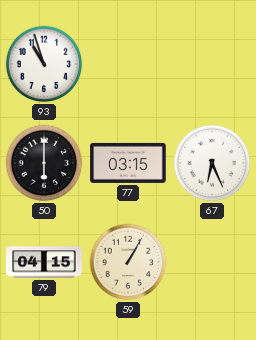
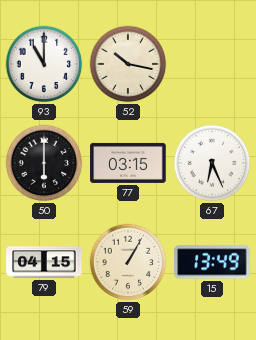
93: 10:57 -> 11:00
52: none -> 10:17
15: none -> 13:49
